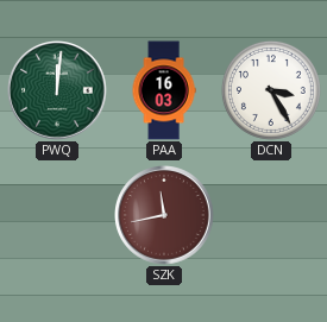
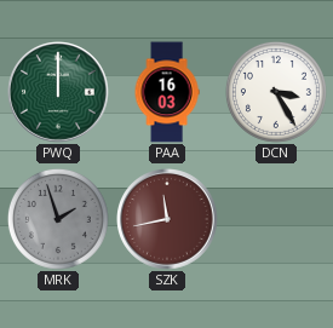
PWQ: 12:01 -> 12:00
MRK: none -> 1:57
